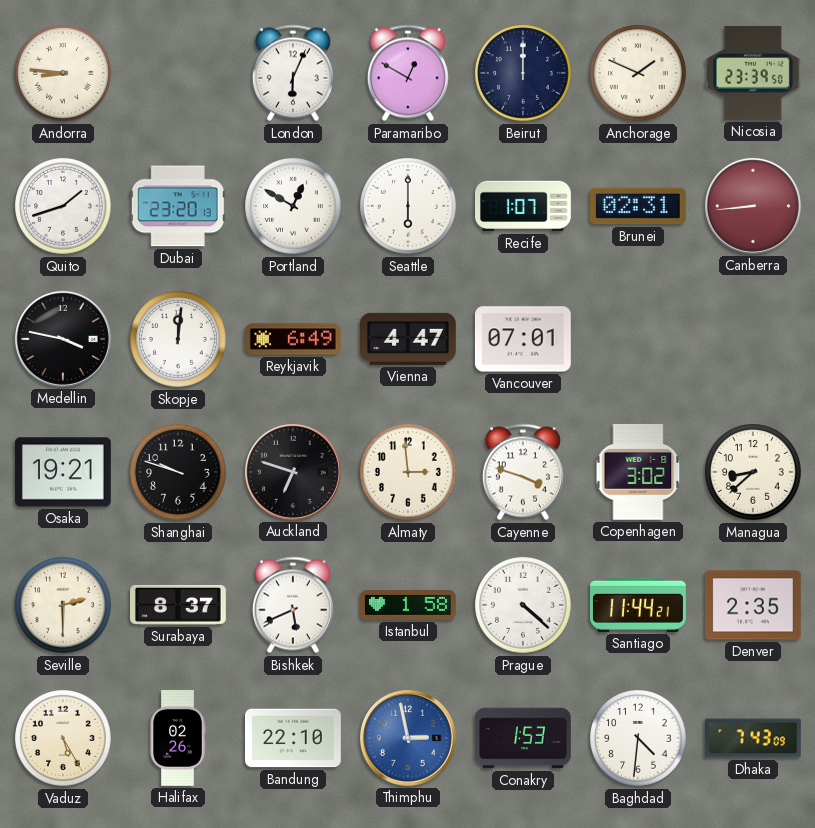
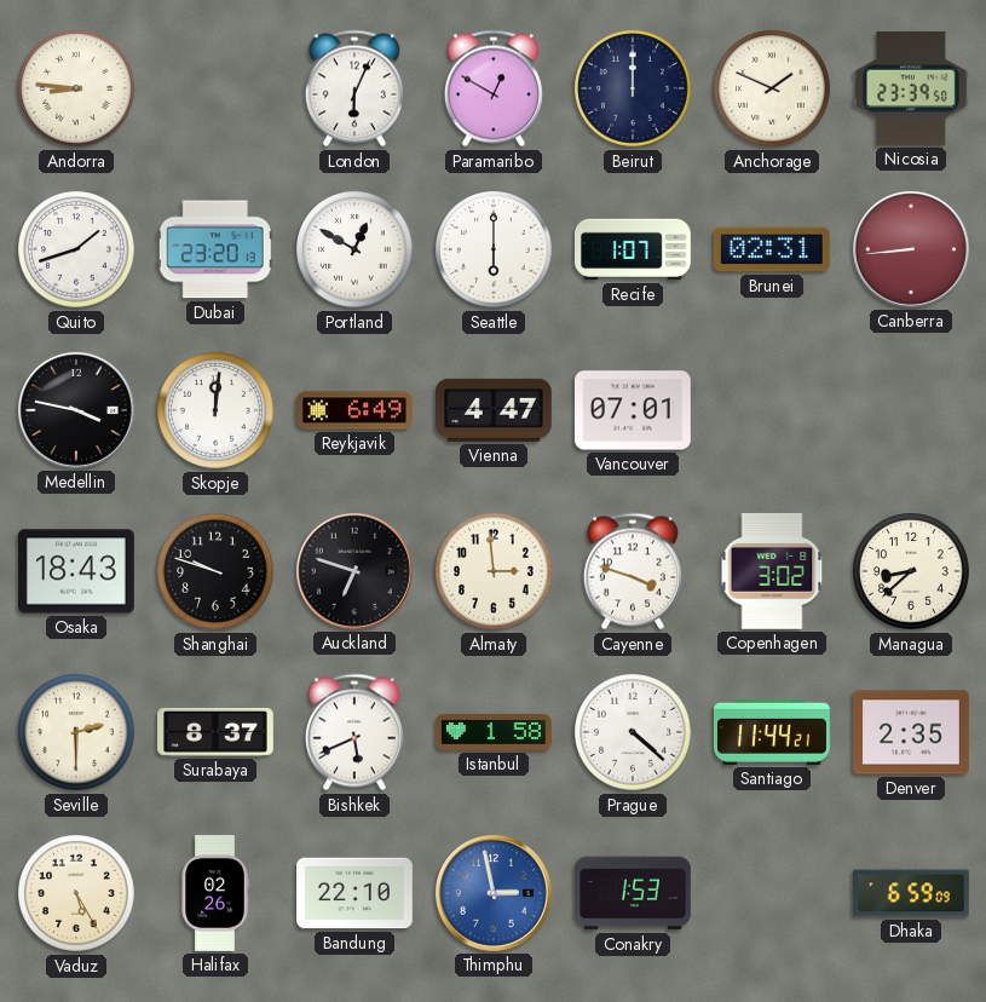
Osaka: 19:21 -> 18:43
Baghdad: 4:31 -> none
Dhaka: 7:43 -> 6:59
